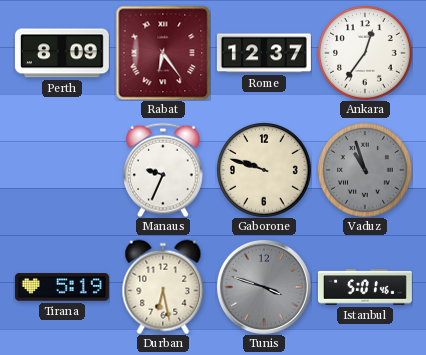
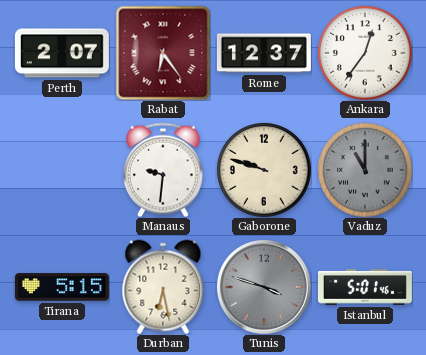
Perth: 8:09 -> 2:07
Manaus: 9:34 -> 9:31
Vaduz: 10:57 -> 11:00
Tirana: 5:19 -> 5:15
